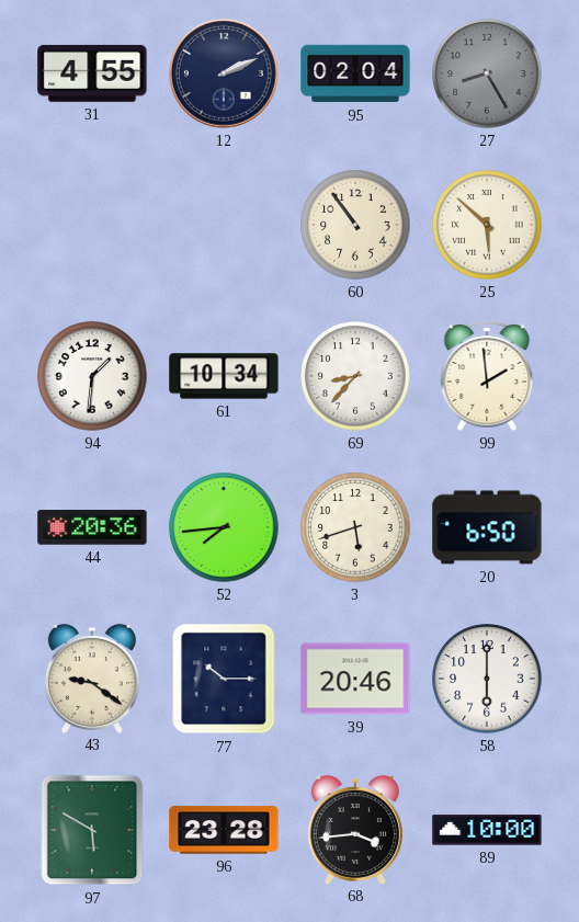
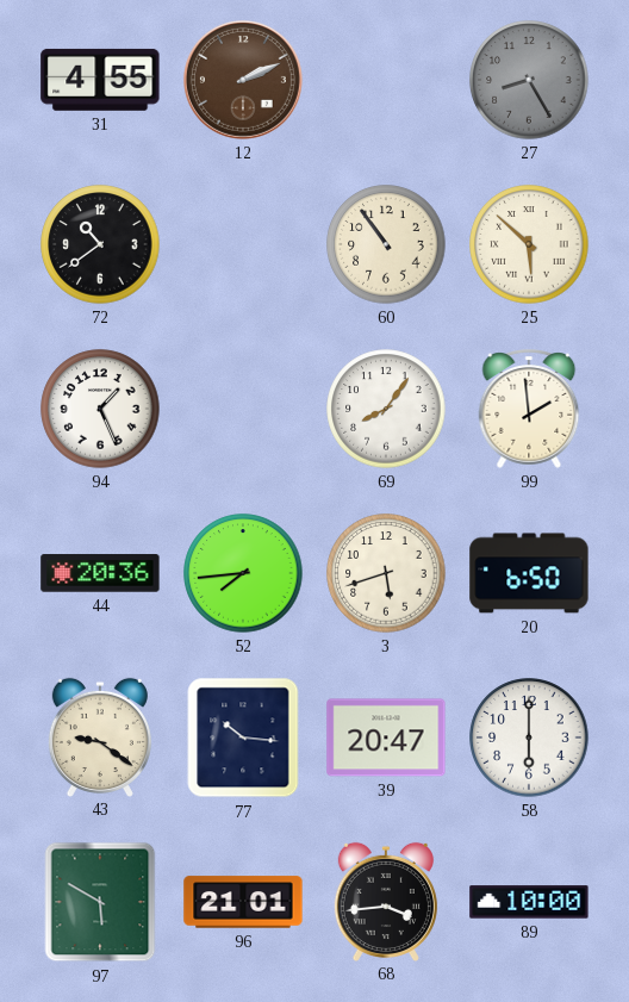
12 dial: navy -> brown
95: 02:04 -> none
72: none -> 10:39
94: 1:31 -> 1:26
61: 10:34 -> none
69: 8:37 -> 8:06
77: 10:15 -> 10:16
39: 20:46 -> 20:47
96: 23:28 -> 21:01
